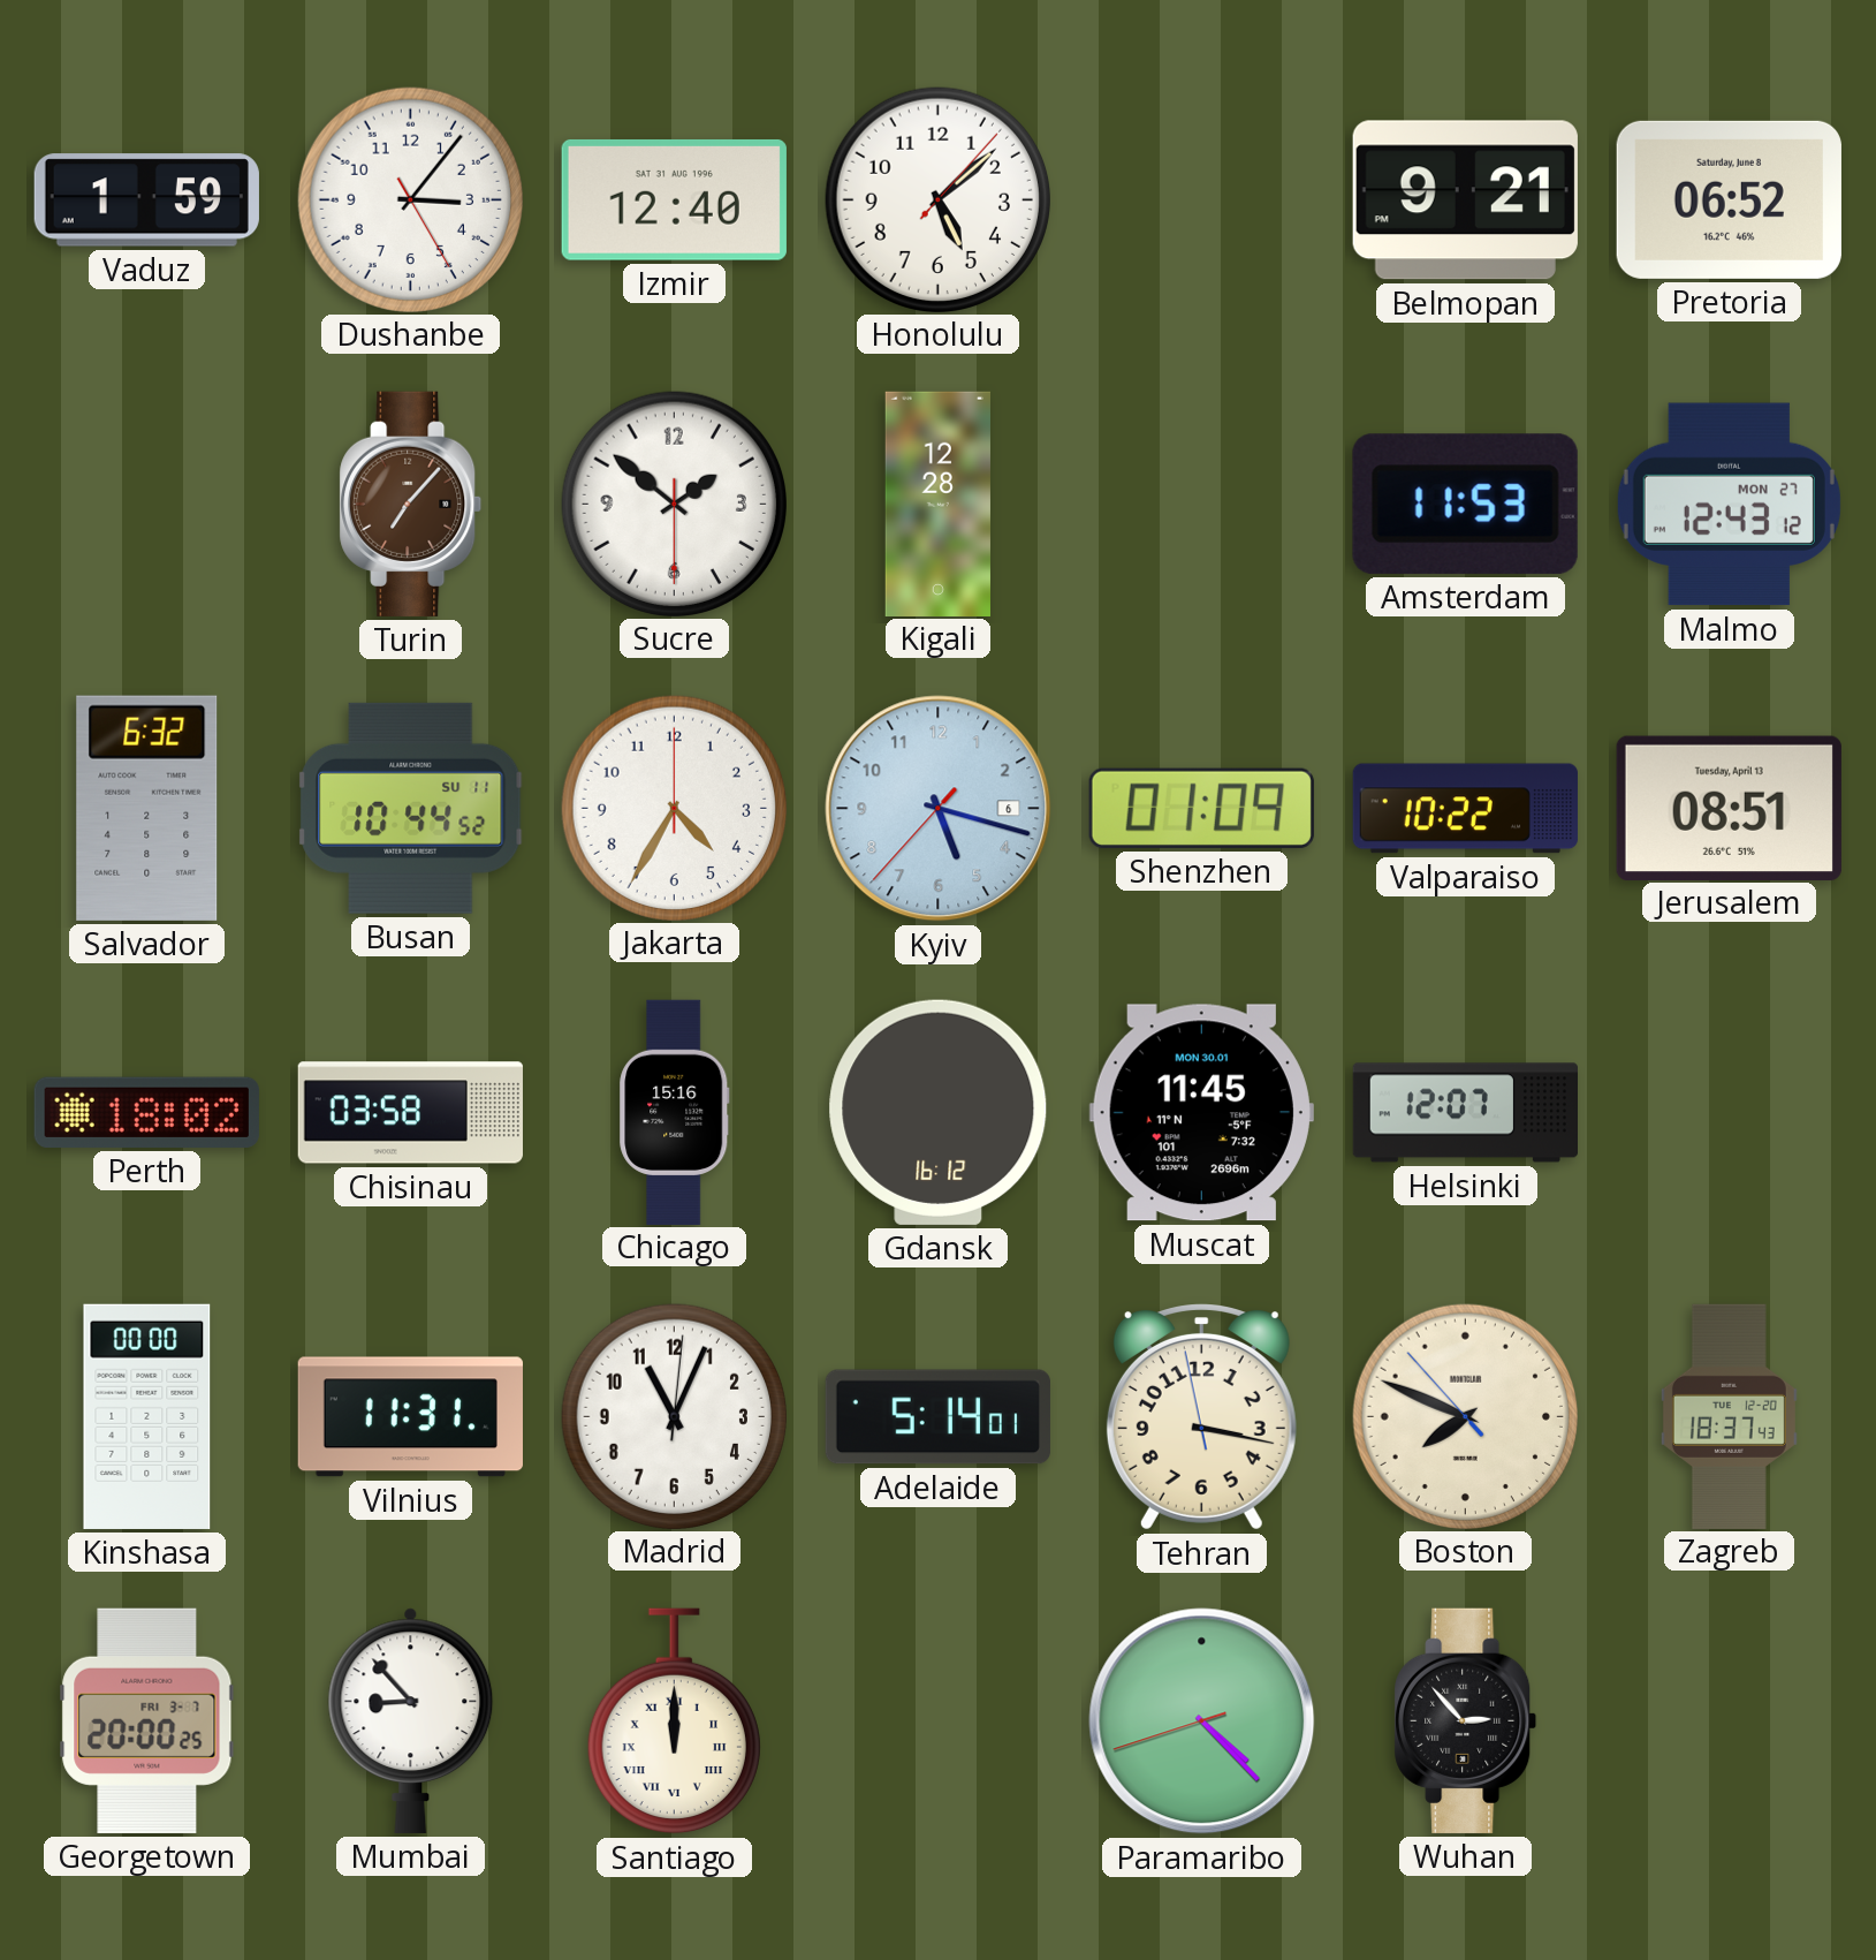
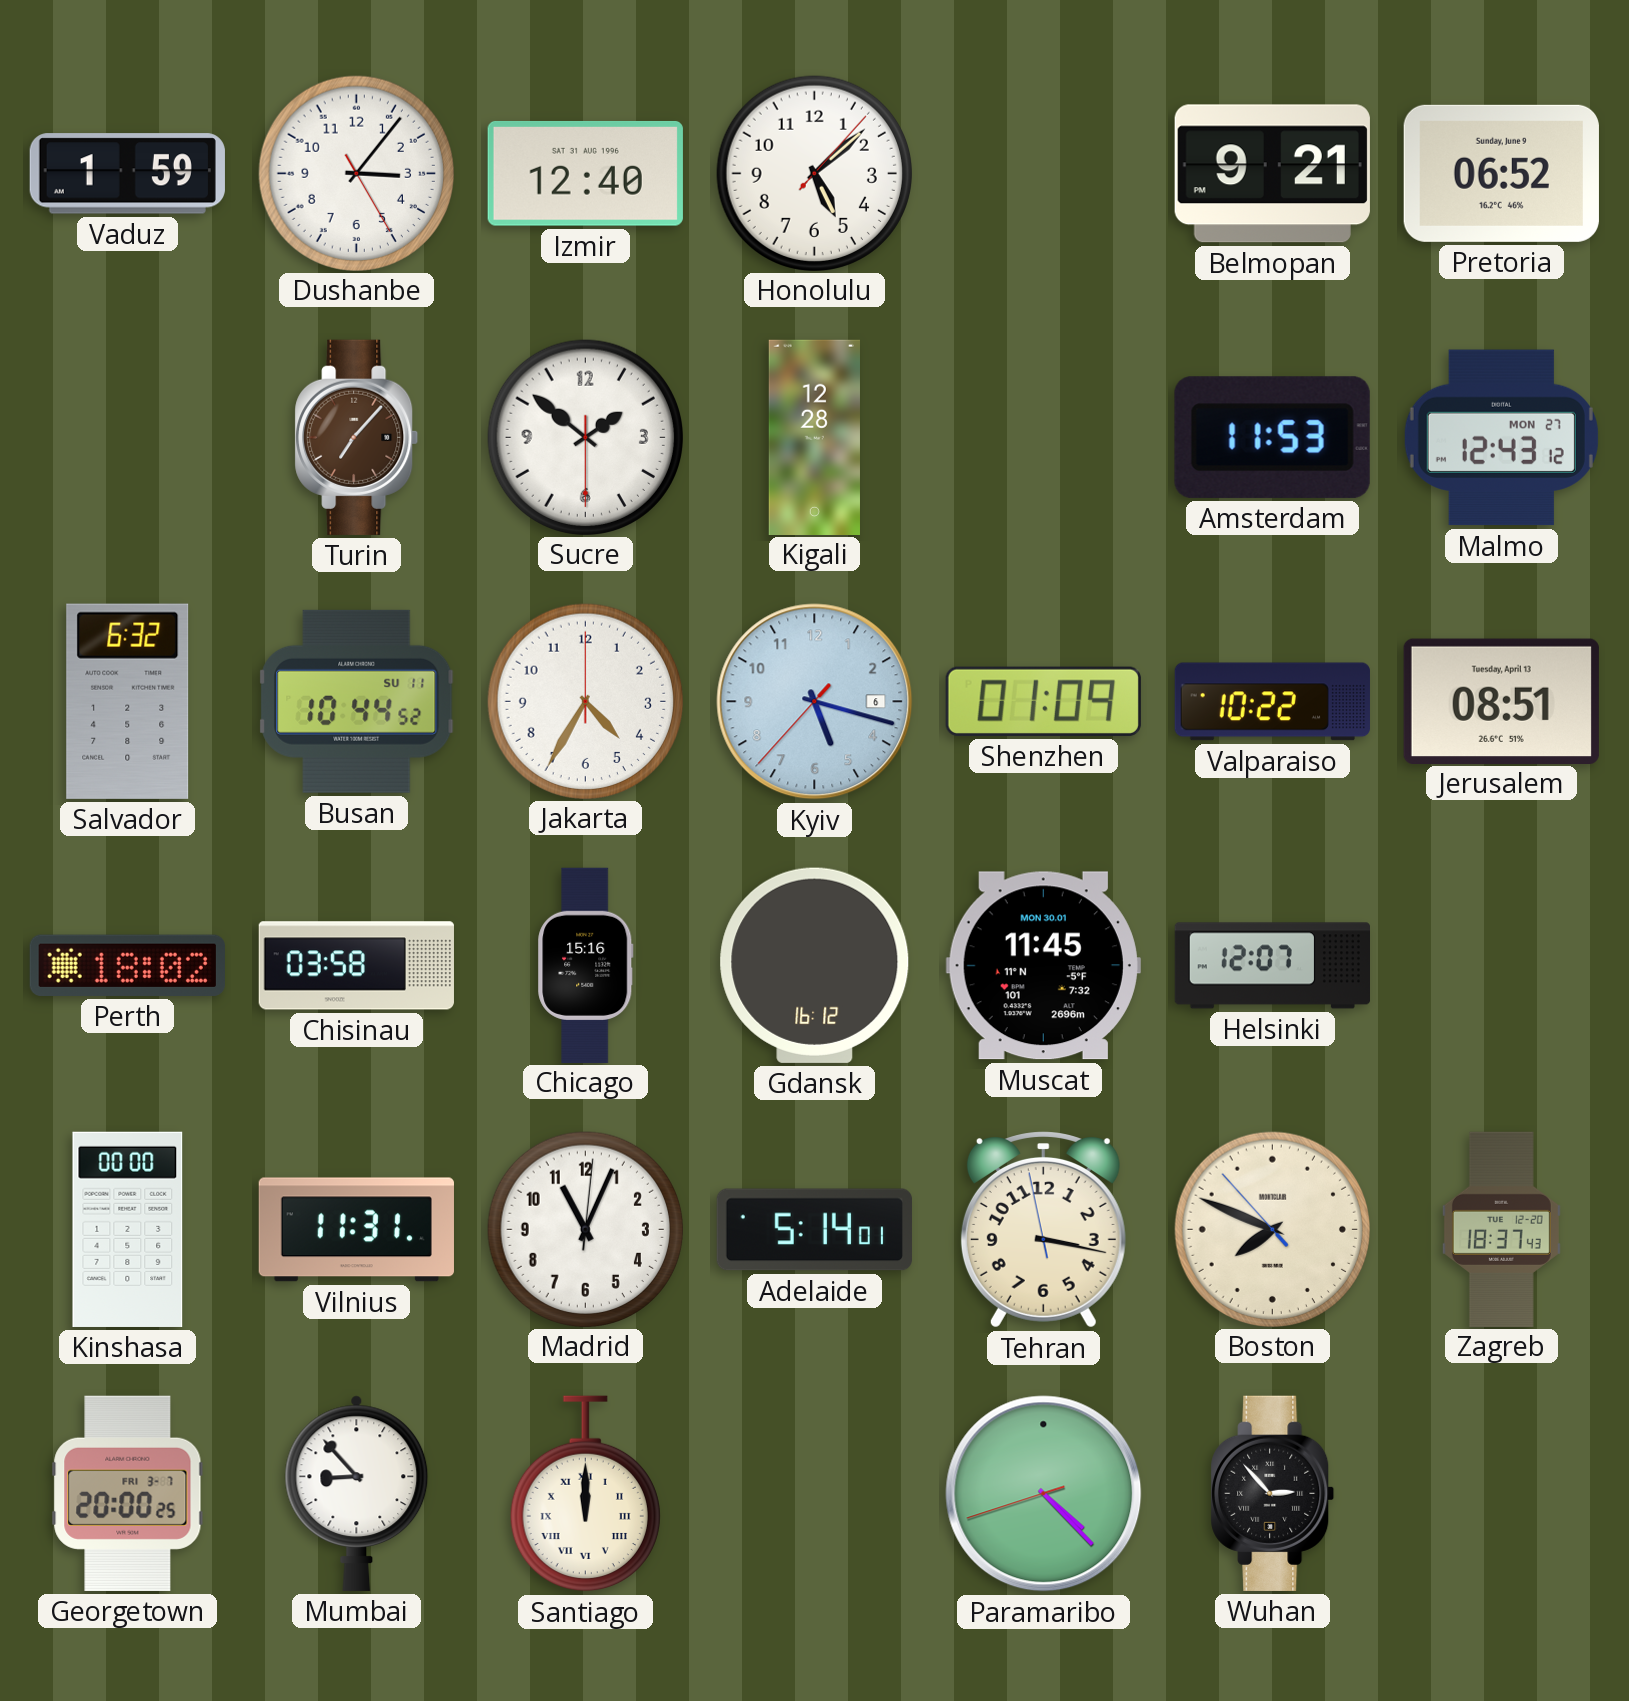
Pretoria date: Saturday, June 8 -> Sunday, June 9
